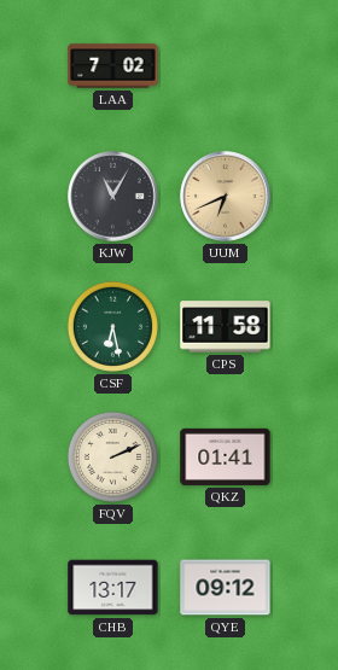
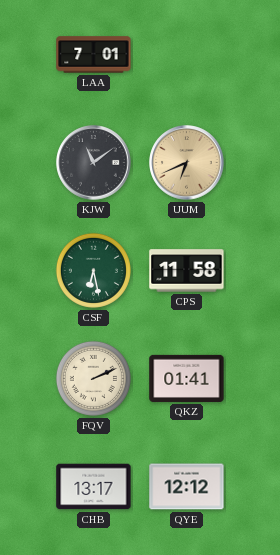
LAA: 7:02 -> 7:01
KJW: 11:05 -> 11:09
QYE: 09:12 -> 12:12
